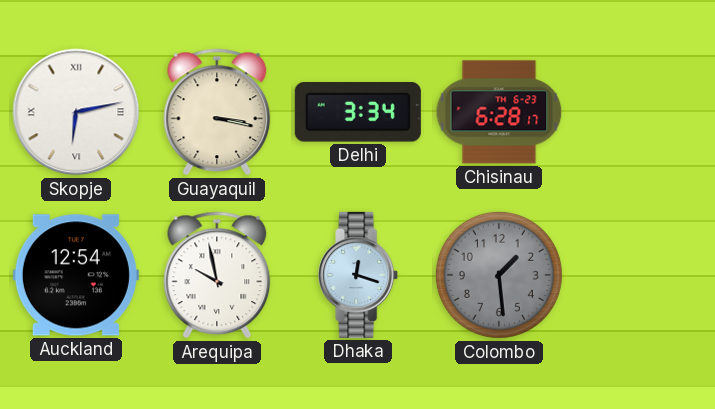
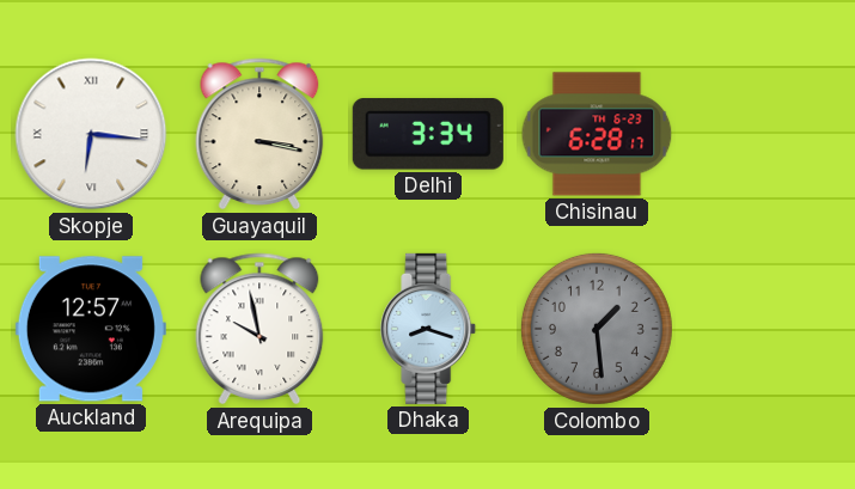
Skopje: 6:13 -> 6:16
Auckland: 12:54 -> 12:57
Dhaka: 12:18 -> 8:18
